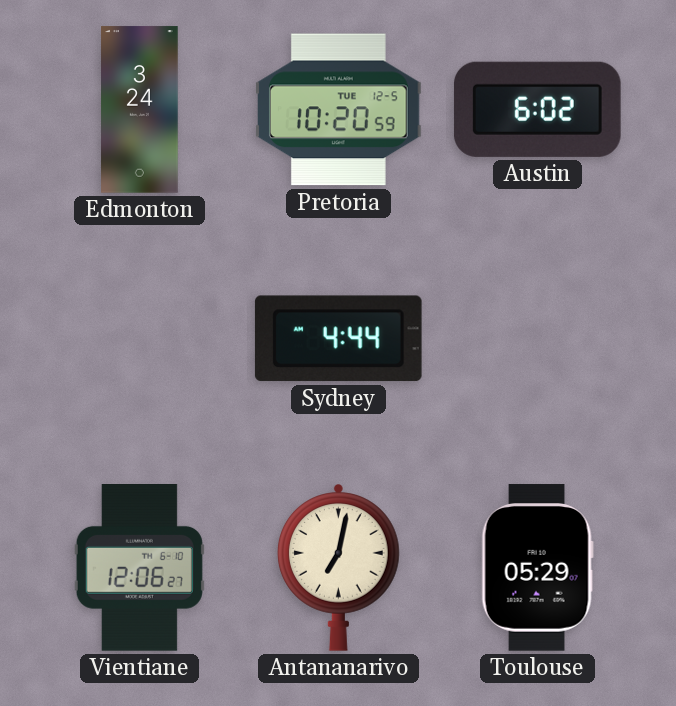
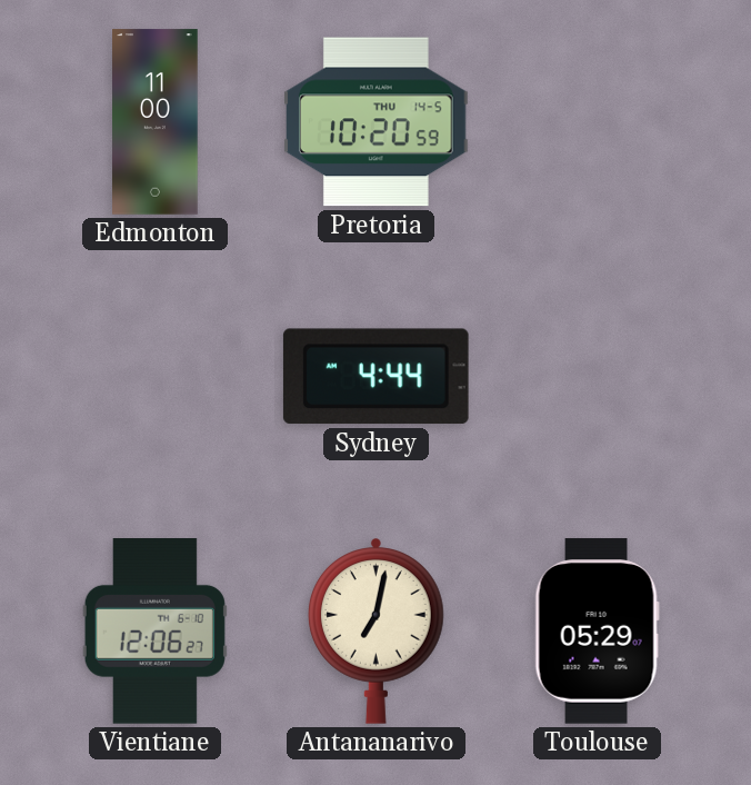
Edmonton: 3:24 -> 11:00
Pretoria date: TUE 12-5 -> THU 14-5
Austin: 6:02 -> none
